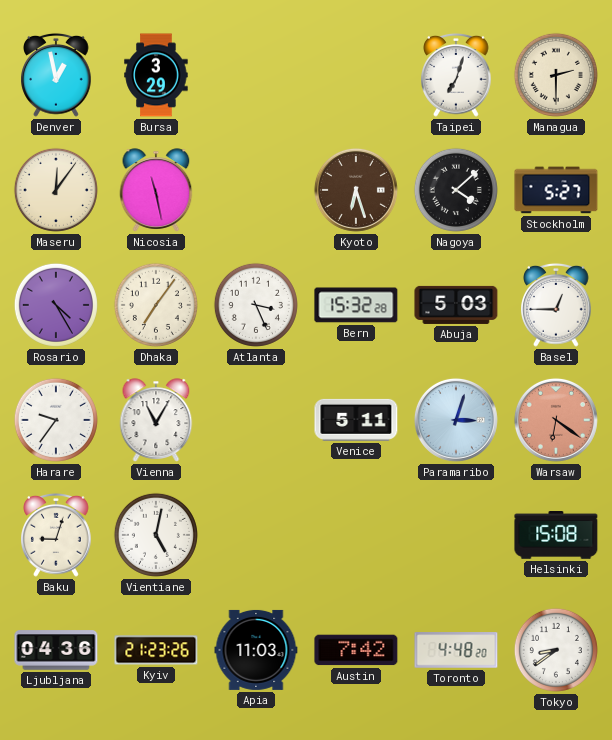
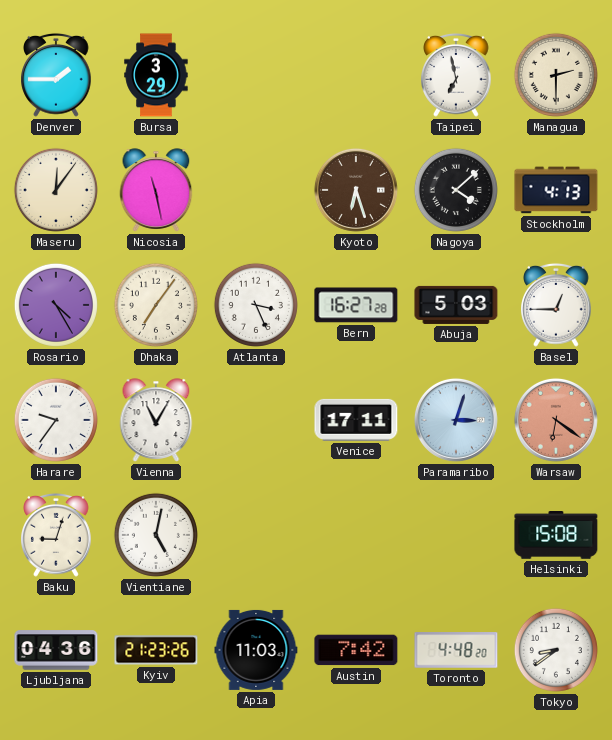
Denver: 12:58 -> 1:45
Taipei: 7:03 -> 6:58
Stockholm: 5:27 -> 4:13
Bern: 15:32 -> 16:27
Venice: 5:11 -> 17:11
